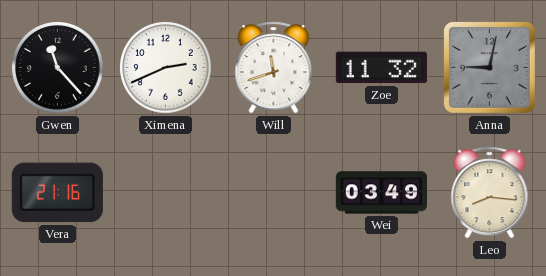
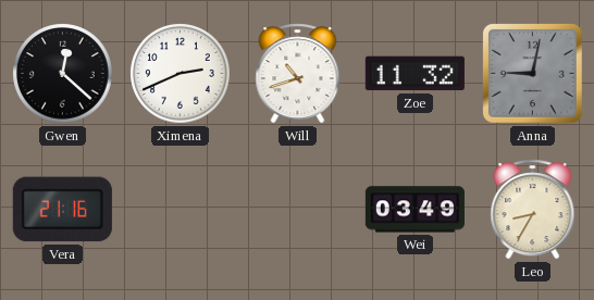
Gwen: 11:23 -> 12:22
Will: 11:42 -> 10:42
Leo: 8:16 -> 8:35
